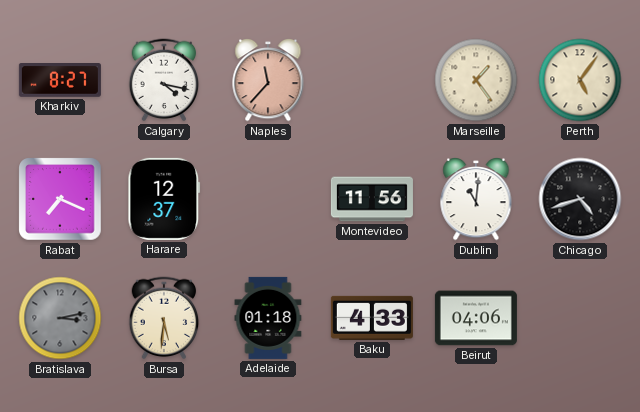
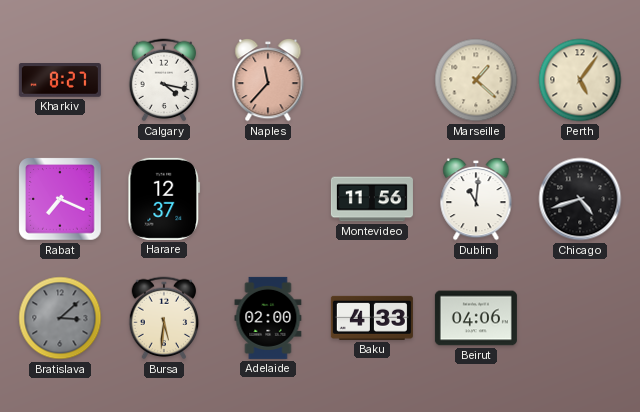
Marseille: 1:24 -> 1:22
Bratislava: 3:13 -> 3:08
Adelaide: 01:18 -> 02:00
